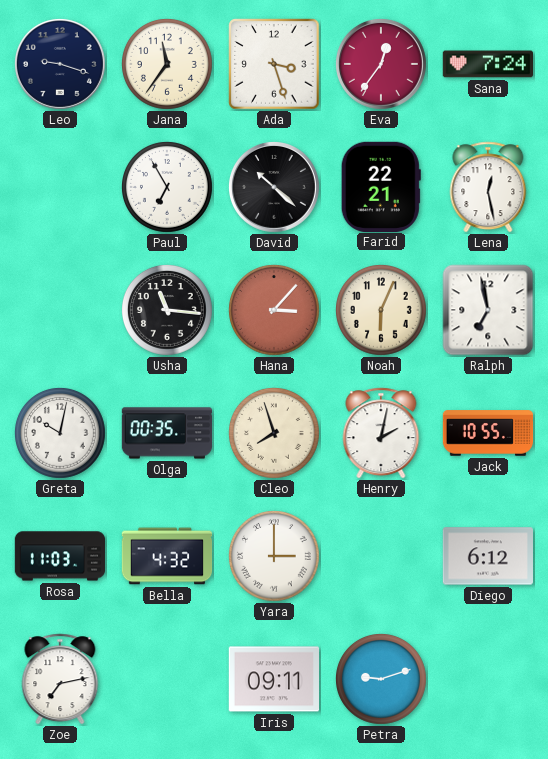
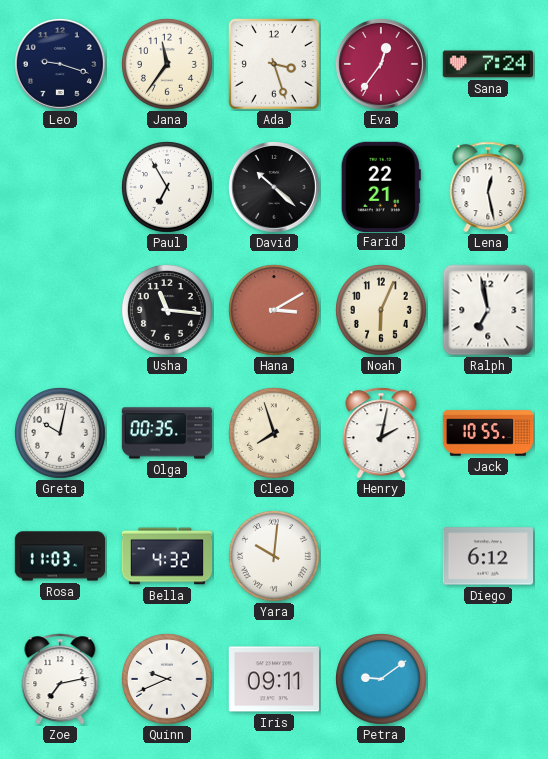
Hana: 3:07 -> 3:10
Yara: 3:00 -> 10:01
Quinn: none -> 9:41
Petra: 9:12 -> 9:09
